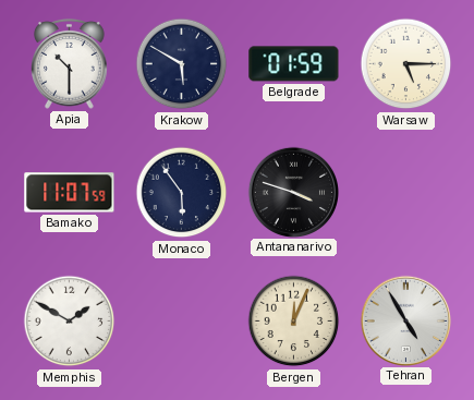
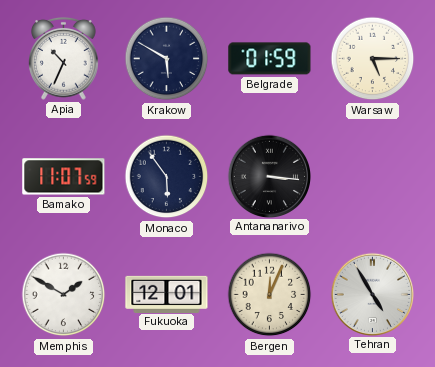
Apia: 10:30 -> 10:34
Antananarivo: 3:48 -> 3:16
Fukuoka: none -> 12:01
